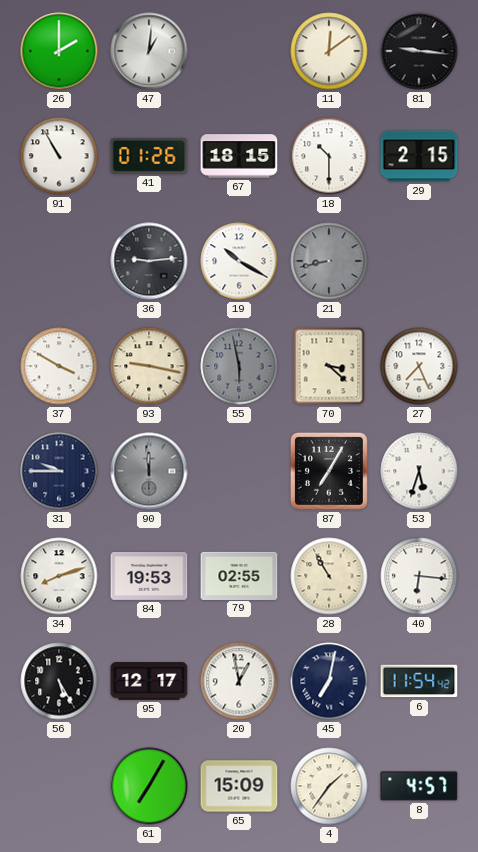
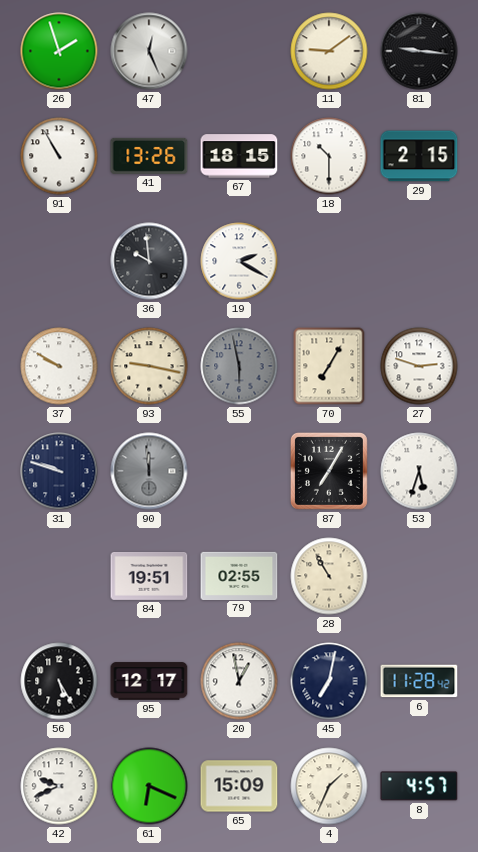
26: 2:00 -> 1:57
47: 1:01 -> 12:26
11: 12:09 -> 9:09
41: 01:26 -> 13:26
36: 9:14 -> 9:59
19: 10:20 -> 2:20
21: 8:43 -> none
37: 3:50 -> 9:50
70: 3:22 -> 7:05
27: 7:26 -> 2:48
31: 9:45 -> 9:48
34: 8:12 -> none
84: 19:53 -> 19:51
40: 6:16 -> none
6: 11:54 -> 11:28
42: none -> 9:41
61: 7:05 -> 6:19
4: 1:36 -> 1:34
